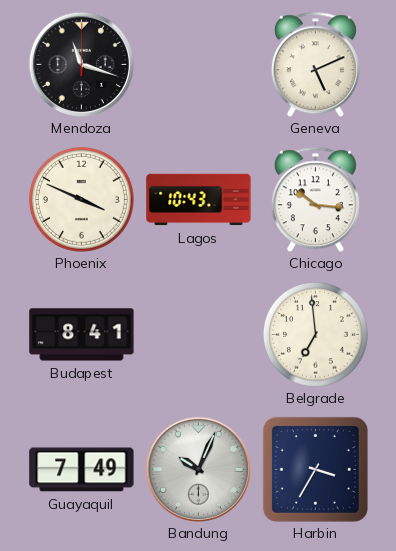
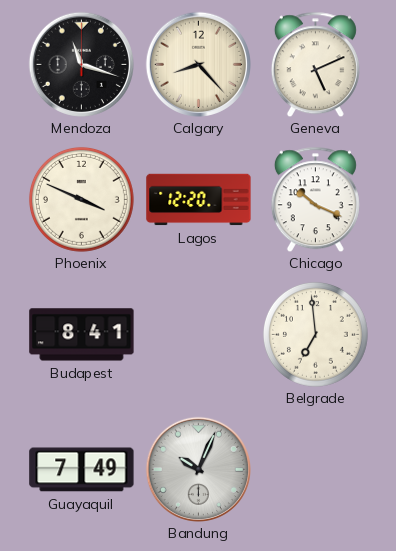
Calgary: none -> 8:23
Lagos: 10:43 -> 12:20
Chicago: 10:16 -> 10:19
Harbin: 3:35 -> none
